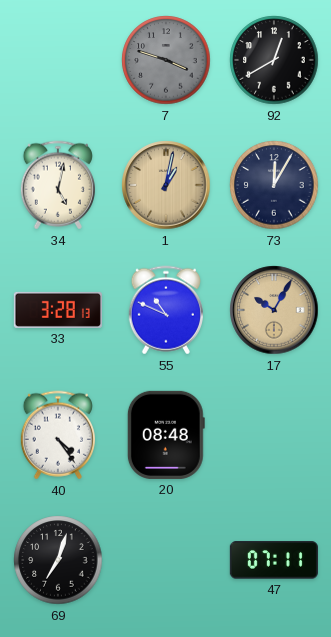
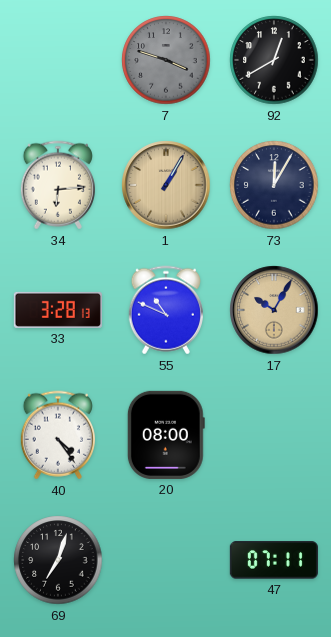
34: 5:02 -> 6:14
1: 1:02 -> 1:05
20: 08:48 -> 08:00
